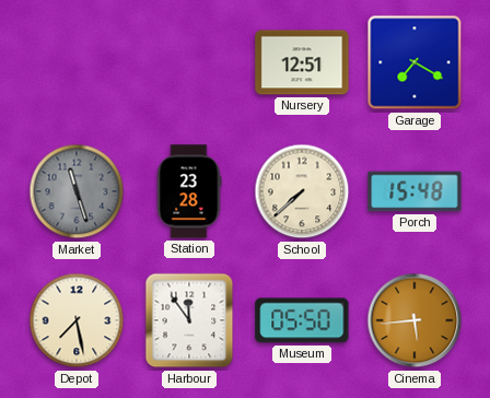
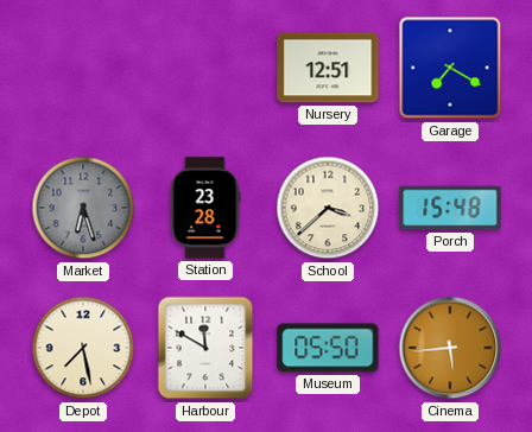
Market: 11:27 -> 6:27
School: 7:38 -> 3:38
Harbour: 11:54 -> 11:50
